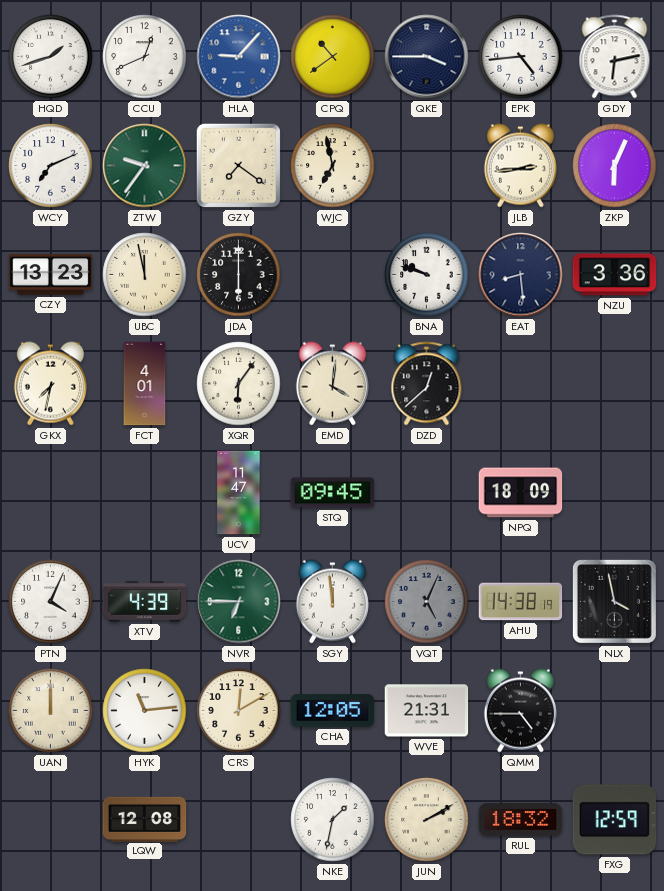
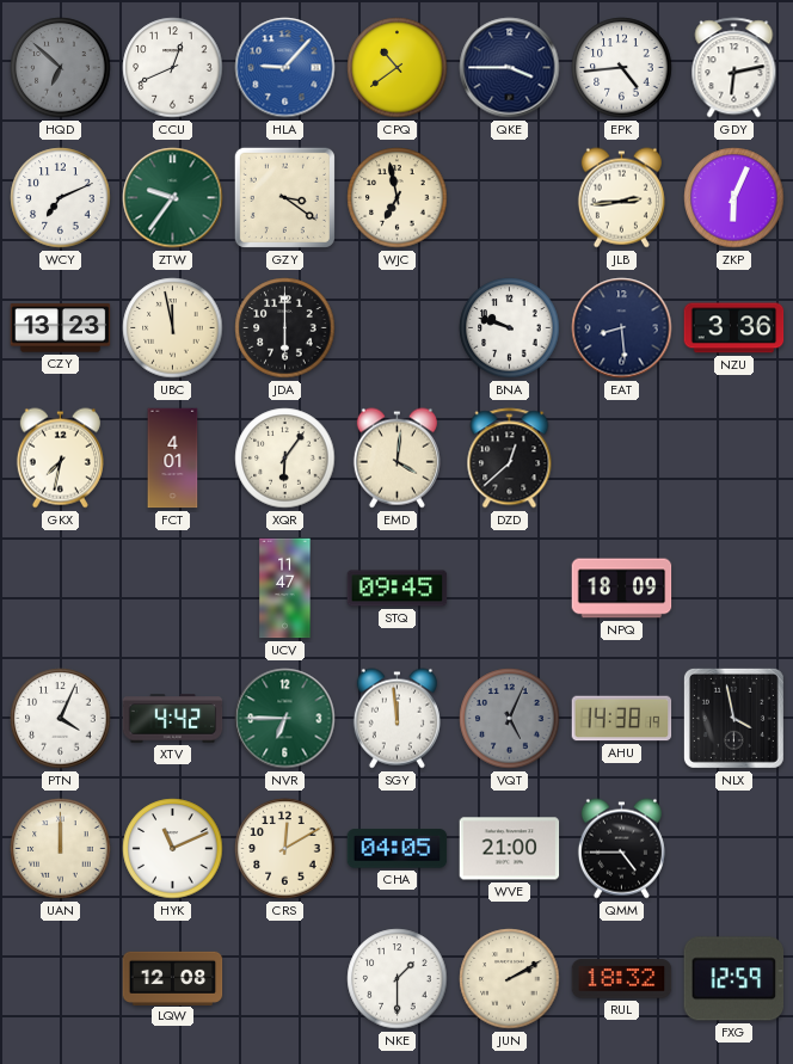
HQD: 1:42 -> 6:52
HQD dial: white -> grey
GZY: 7:21 -> 3:21
XTV: 4:39 -> 4:42
HYK: 11:14 -> 11:11
CHA: 12:05 -> 04:05
WVE: 21:31 -> 21:00
NKE: 1:32 -> 1:30
